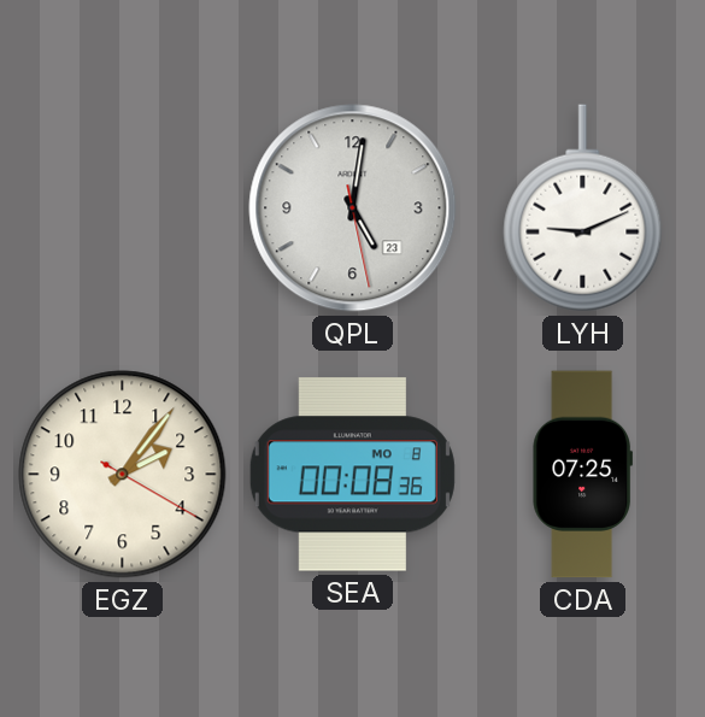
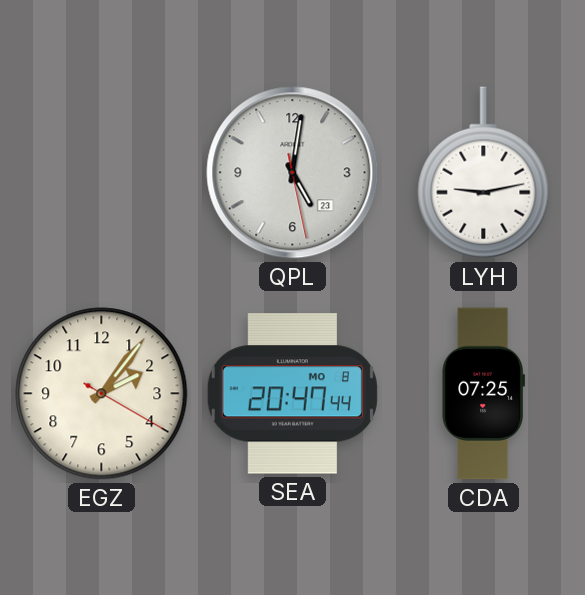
LYH: 9:11 -> 9:13
SEA: 00:08 -> 20:47
